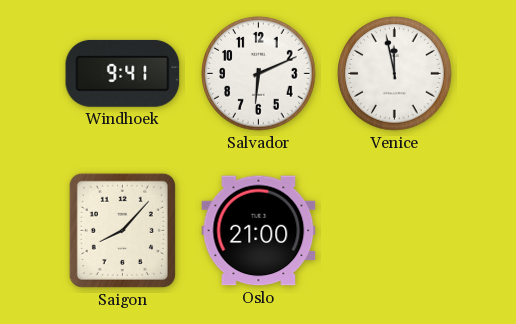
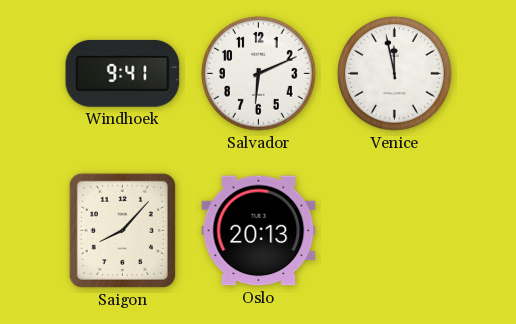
Oslo: 21:00 -> 20:13
